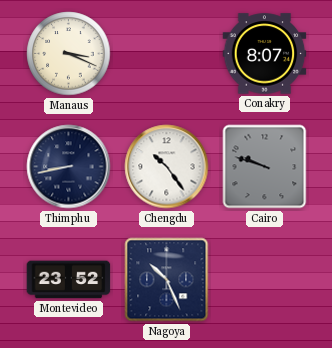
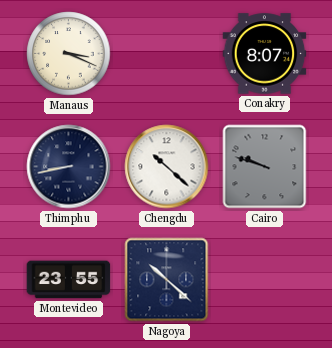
Chengdu: 10:24 -> 10:22
Montevideo: 23:52 -> 23:55
Nagoya: 10:26 -> 10:22
